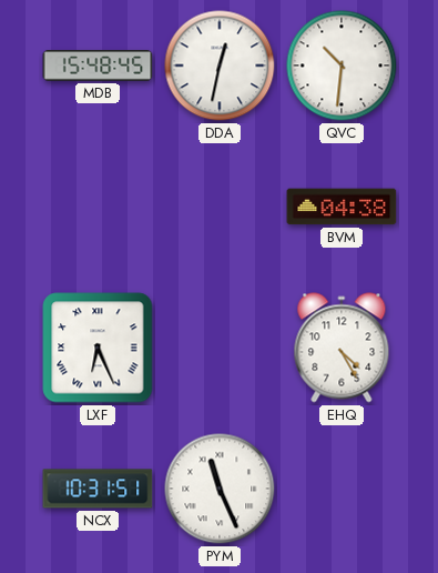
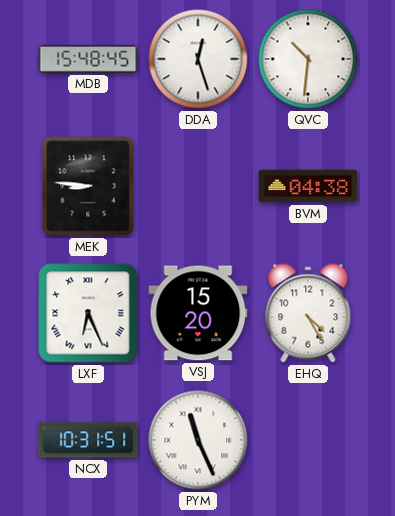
DDA: 12:32 -> 12:27
MEK: none -> 8:46
VSJ: none -> 15:20
